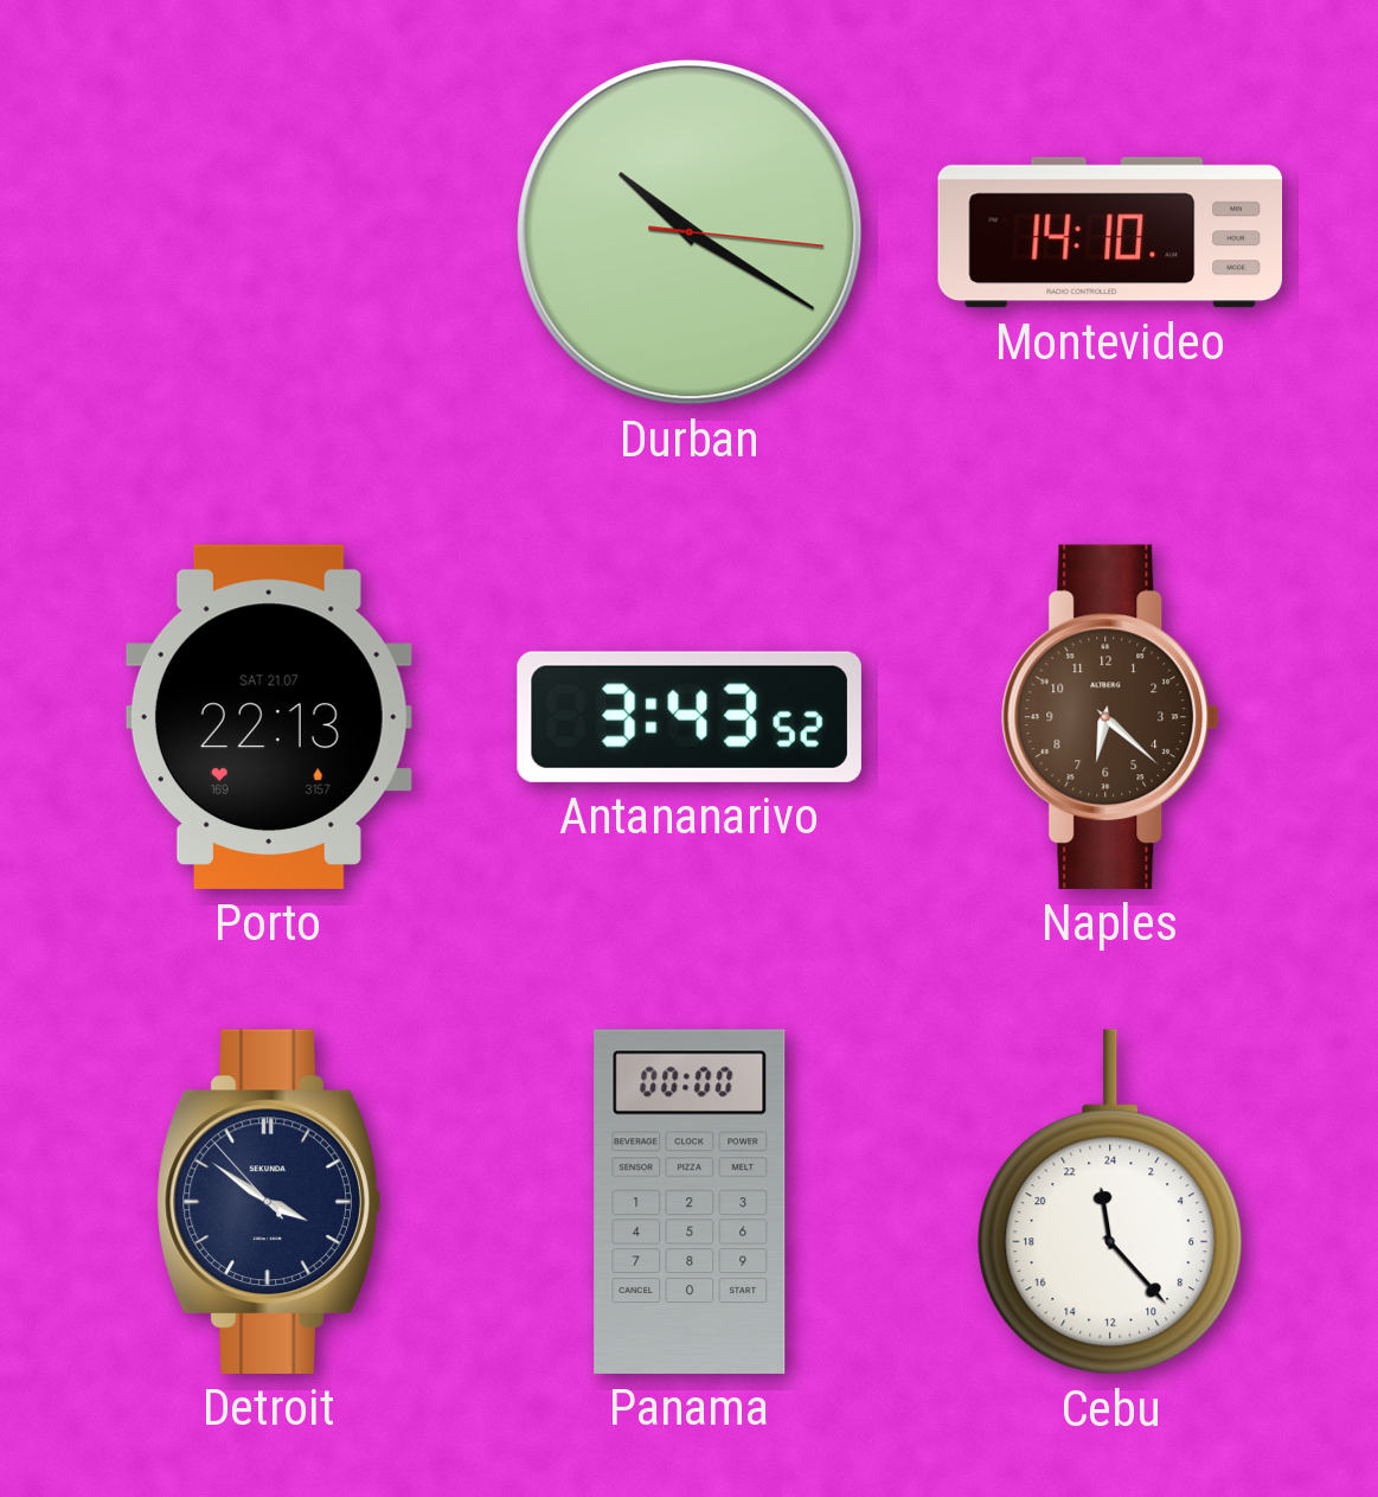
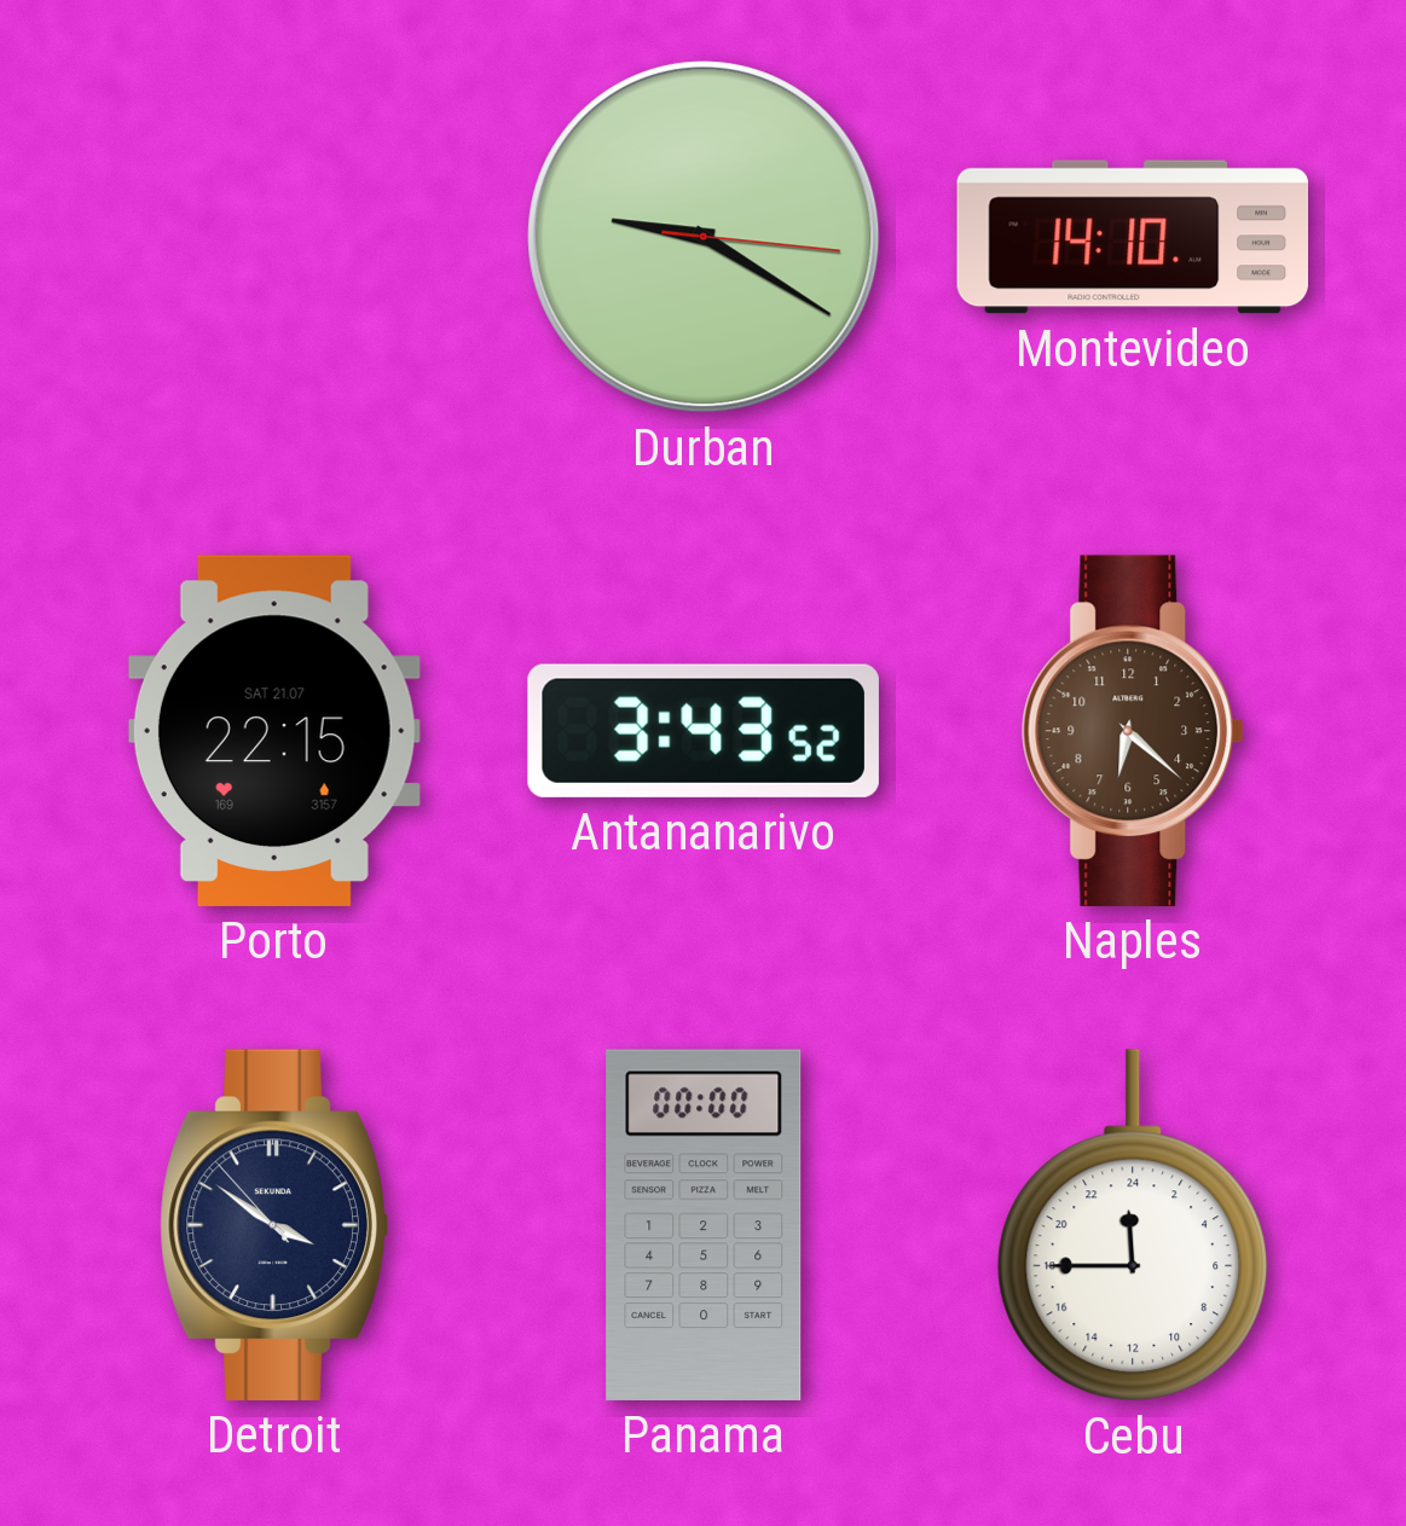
Durban: 10:20 -> 9:20
Porto: 22:13 -> 22:15
Cebu: 23:23 -> 23:45
